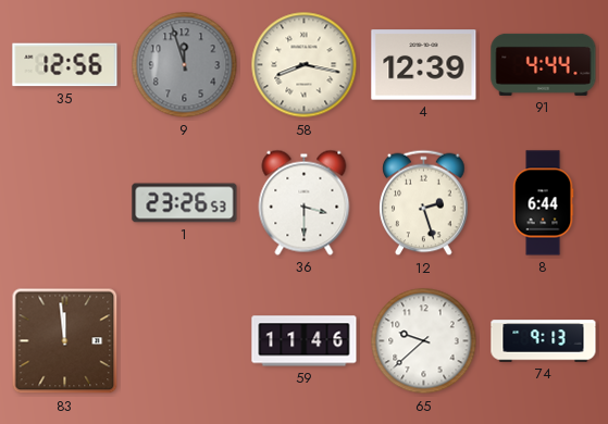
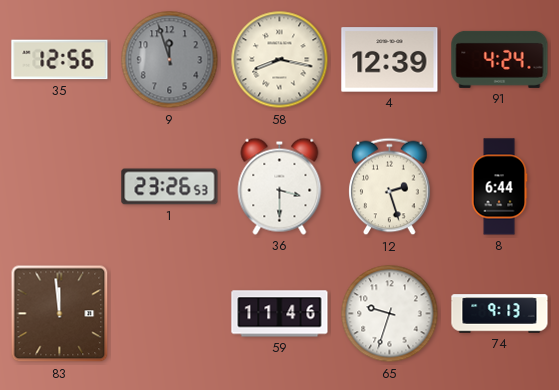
91: 4:44 -> 4:24
65: 9:38 -> 9:33
